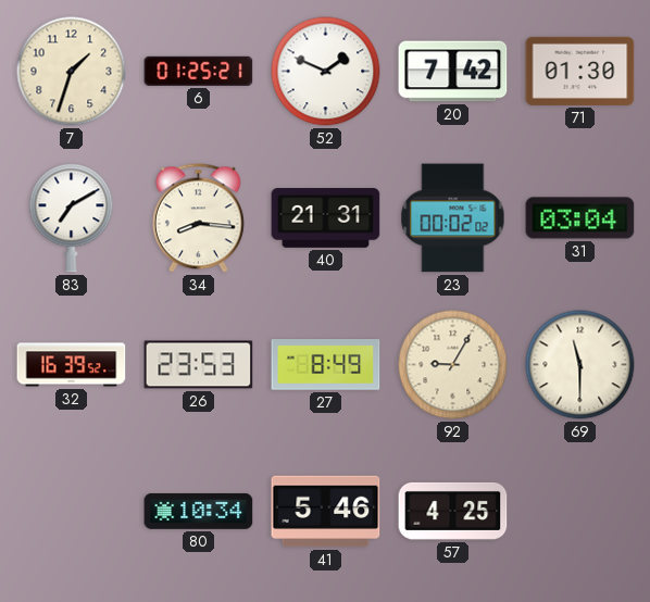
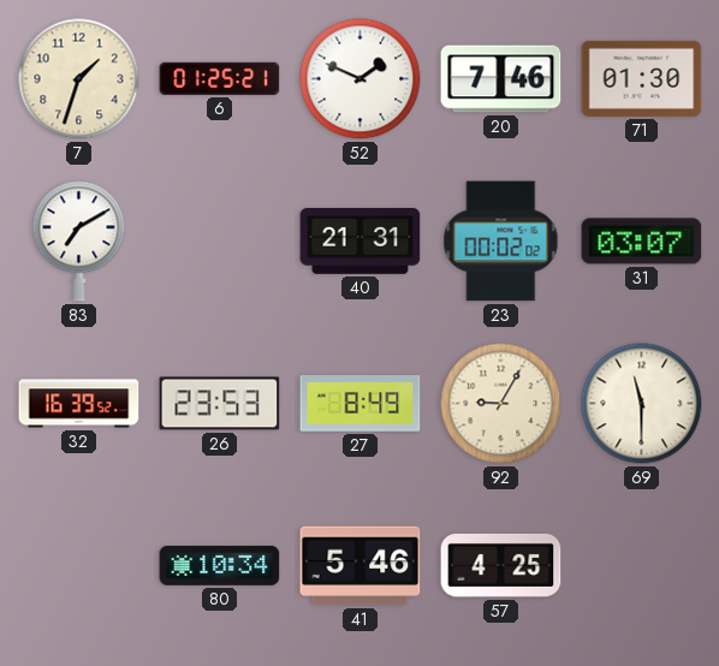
20: 7:42 -> 7:46
34: 8:16 -> none
31: 03:04 -> 03:07
